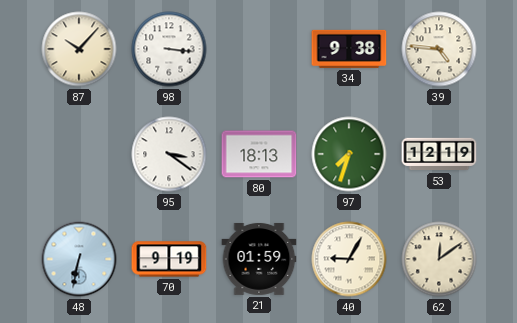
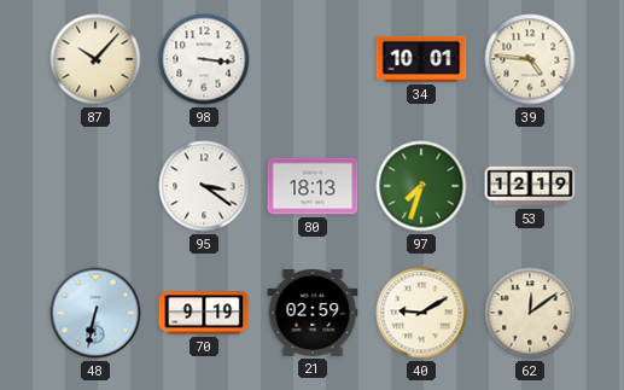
34: 9:38 -> 10:01
21: 01:59 -> 02:59
40: 9:05 -> 9:10
